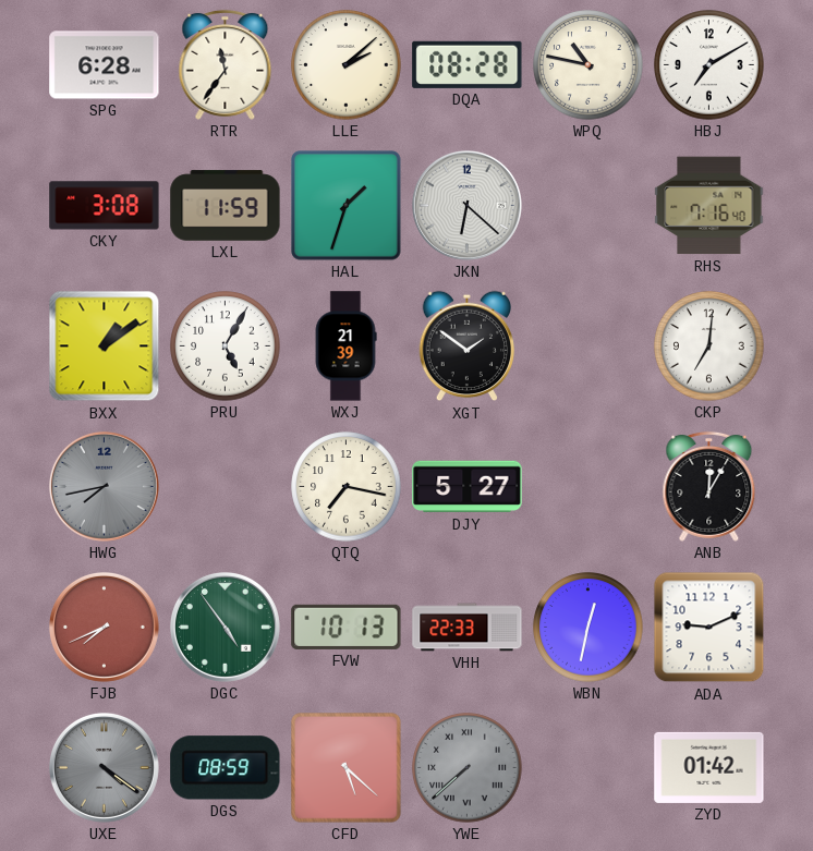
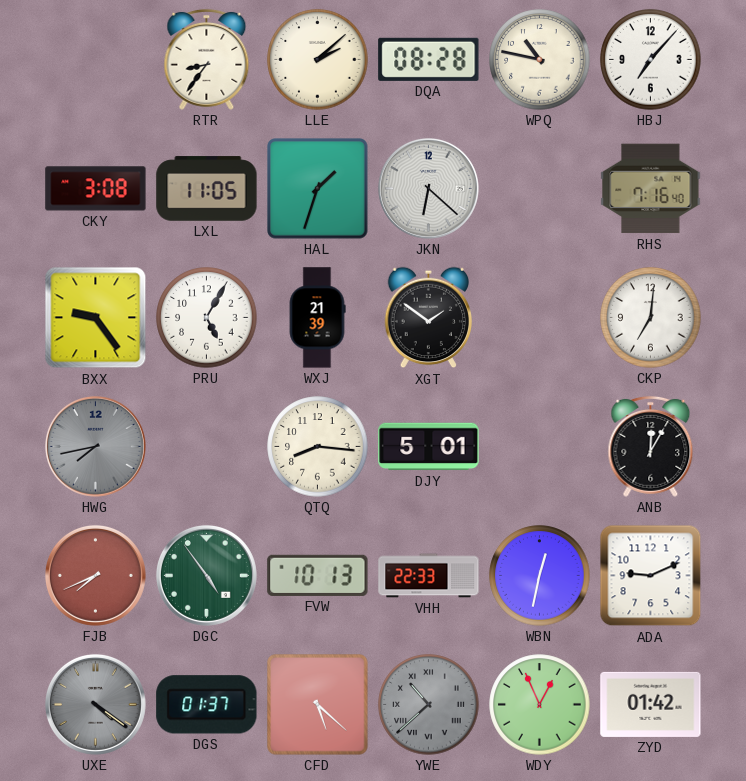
SPG: 6:28 -> none
RTR: 11:36 -> 8:36
HBJ: 7:10 -> 7:07
LXL: 11:59 -> 11:05
BXX: 1:09 -> 9:24
QTQ: 7:17 -> 8:16
DJY: 5:27 -> 5:01
DGS: 08:59 -> 01:37
YWE: 7:38 -> 10:38
WDY: none -> 12:56
